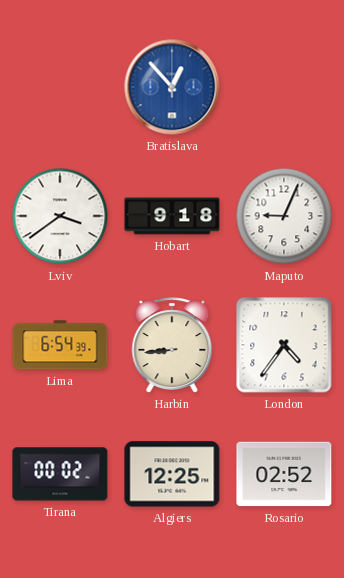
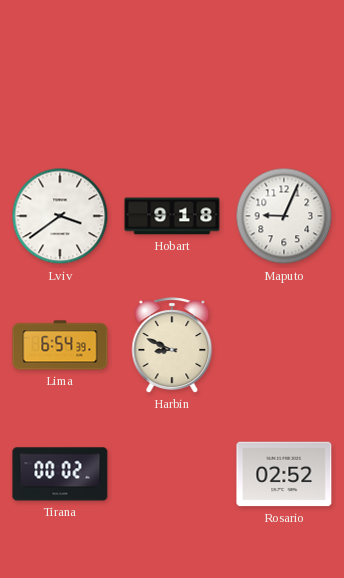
Bratislava: 12:53 -> none
Harbin: 8:44 -> 8:49
London: 4:36 -> none
Algiers: 12:25 -> none
